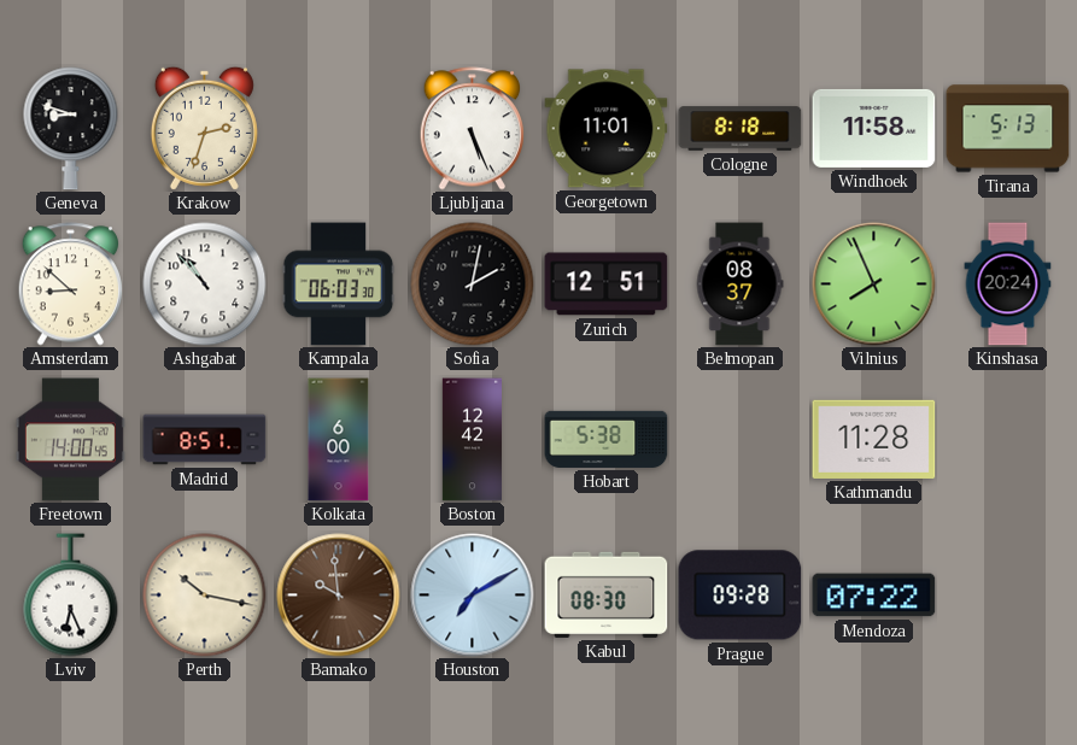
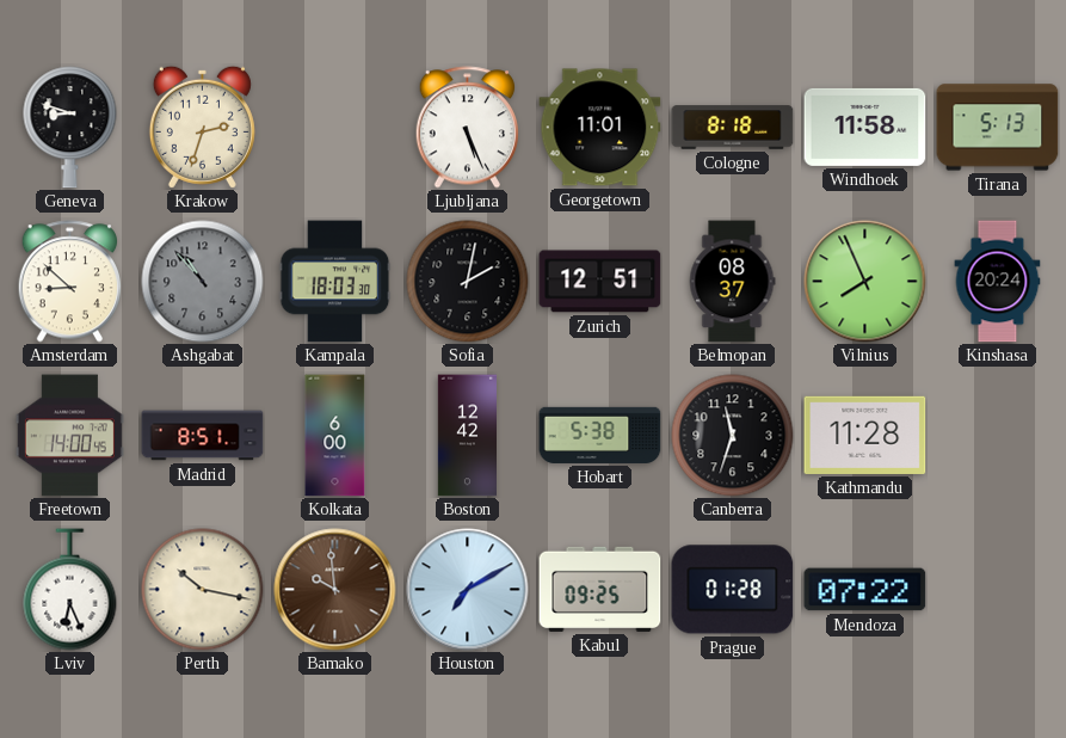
Ashgabat dial: white -> grey
Kampala: 06:03 -> 18:03
Canberra: none -> 11:33
Kabul: 08:30 -> 09:25
Prague: 09:28 -> 01:28
